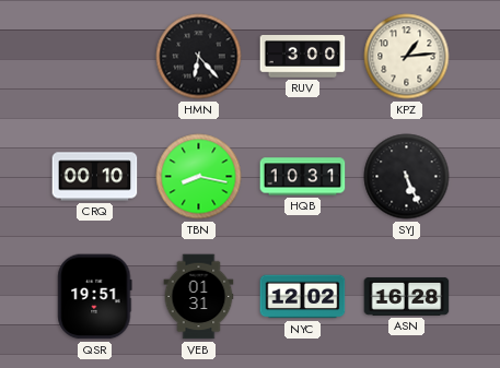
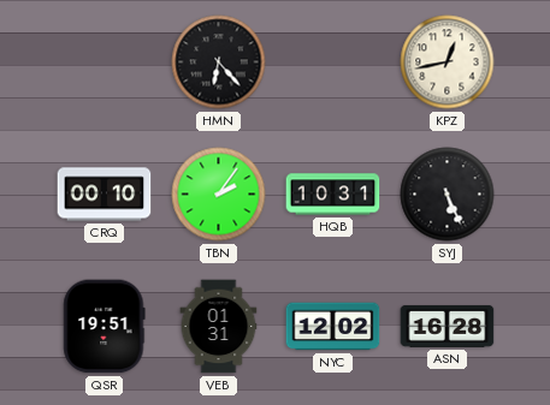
RUV: 3:00 -> none
KPZ: 1:14 -> 12:43
TBN: 8:17 -> 2:06
